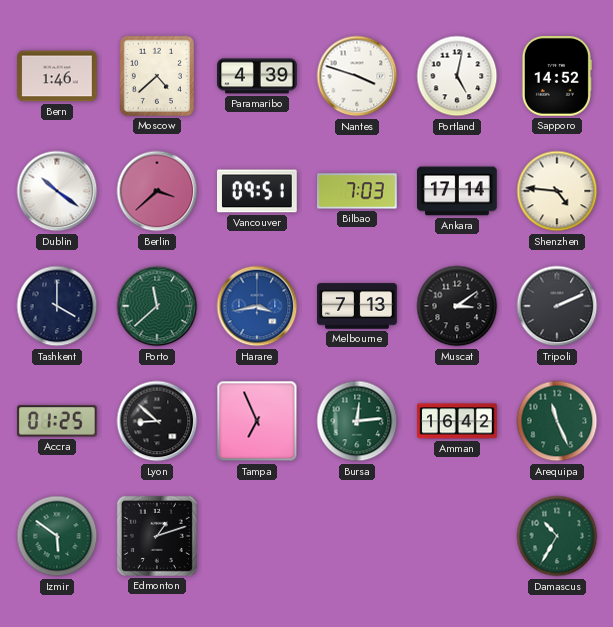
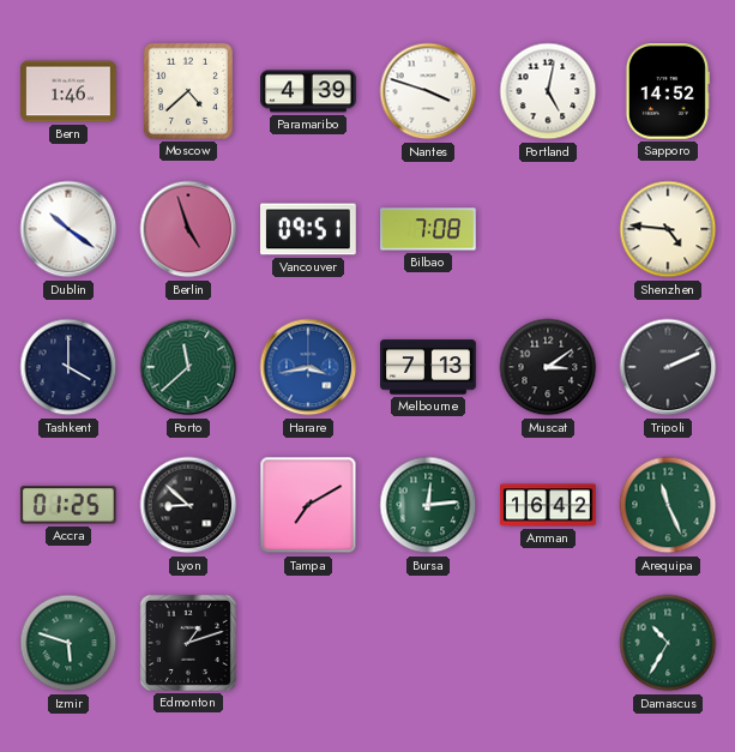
Berlin: 3:38 -> 4:57
Bilbao: 7:03 -> 7:08
Ankara: 17:14 -> none
Tampa: 6:56 -> 7:10
Izmir: 5:51 -> 5:48
